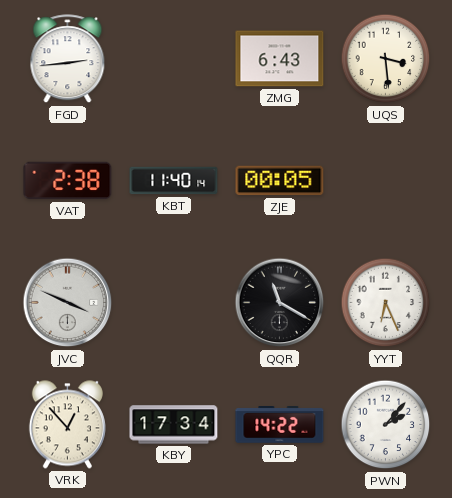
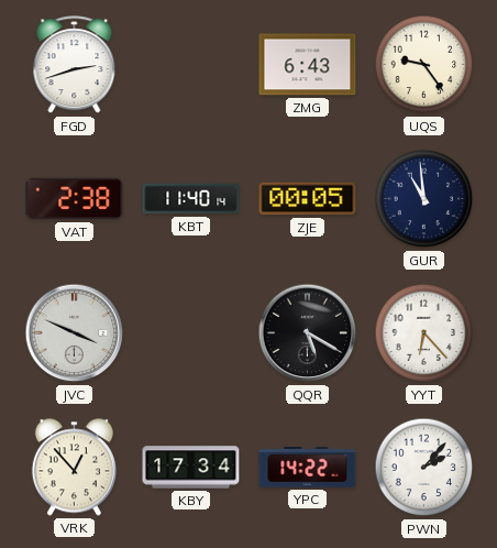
FGD: 2:44 -> 2:42
UQS: 3:29 -> 9:24
GUR: none -> 10:59
QQR: 11:20 -> 5:20
YYT: 6:26 -> 6:23
